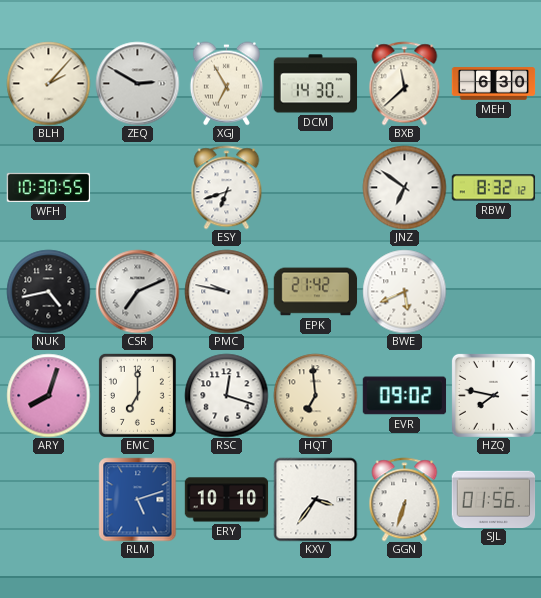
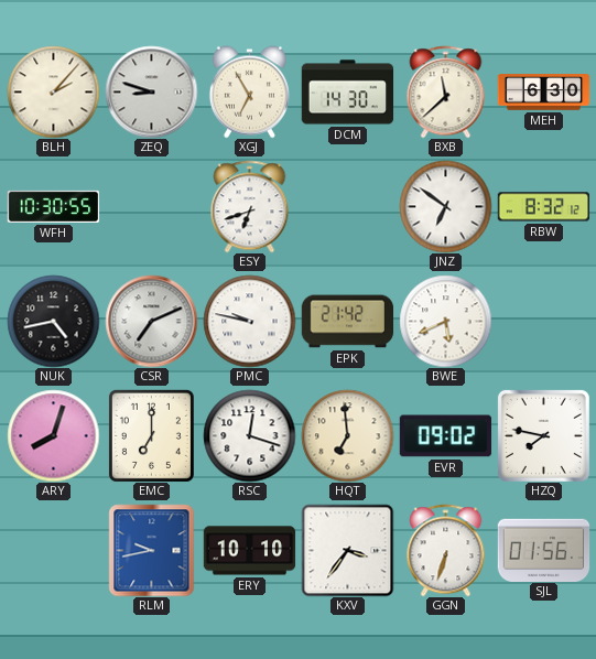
ZEQ: 2:50 -> 8:48
RLM: 5:12 -> 9:43
